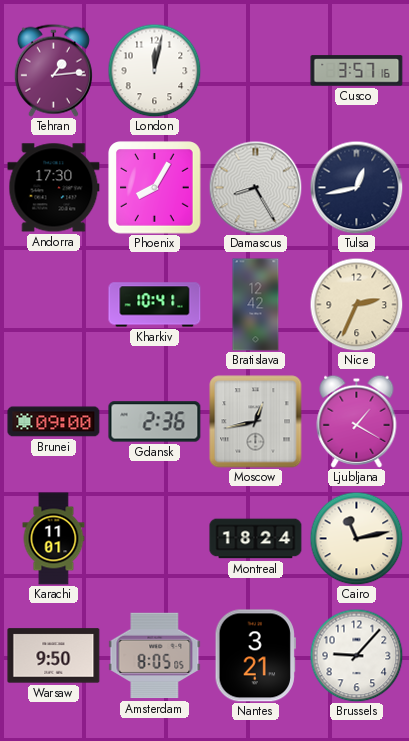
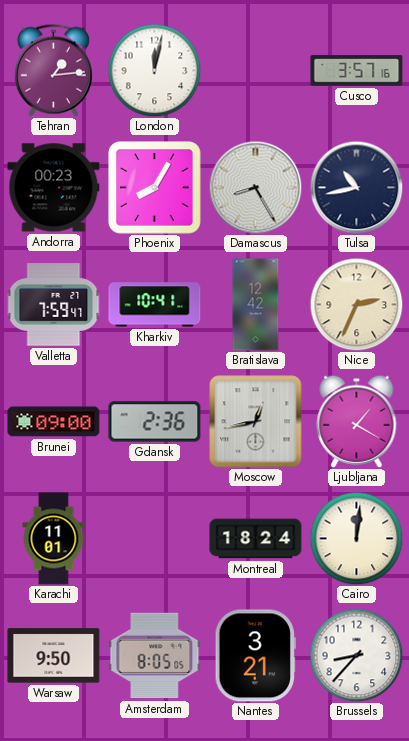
Andorra: 17:30 -> 00:23
Tulsa: 12:43 -> 10:43
Valletta: none -> 7:59
Cairo: 11:13 -> 12:01
Brussels: 9:07 -> 8:37
